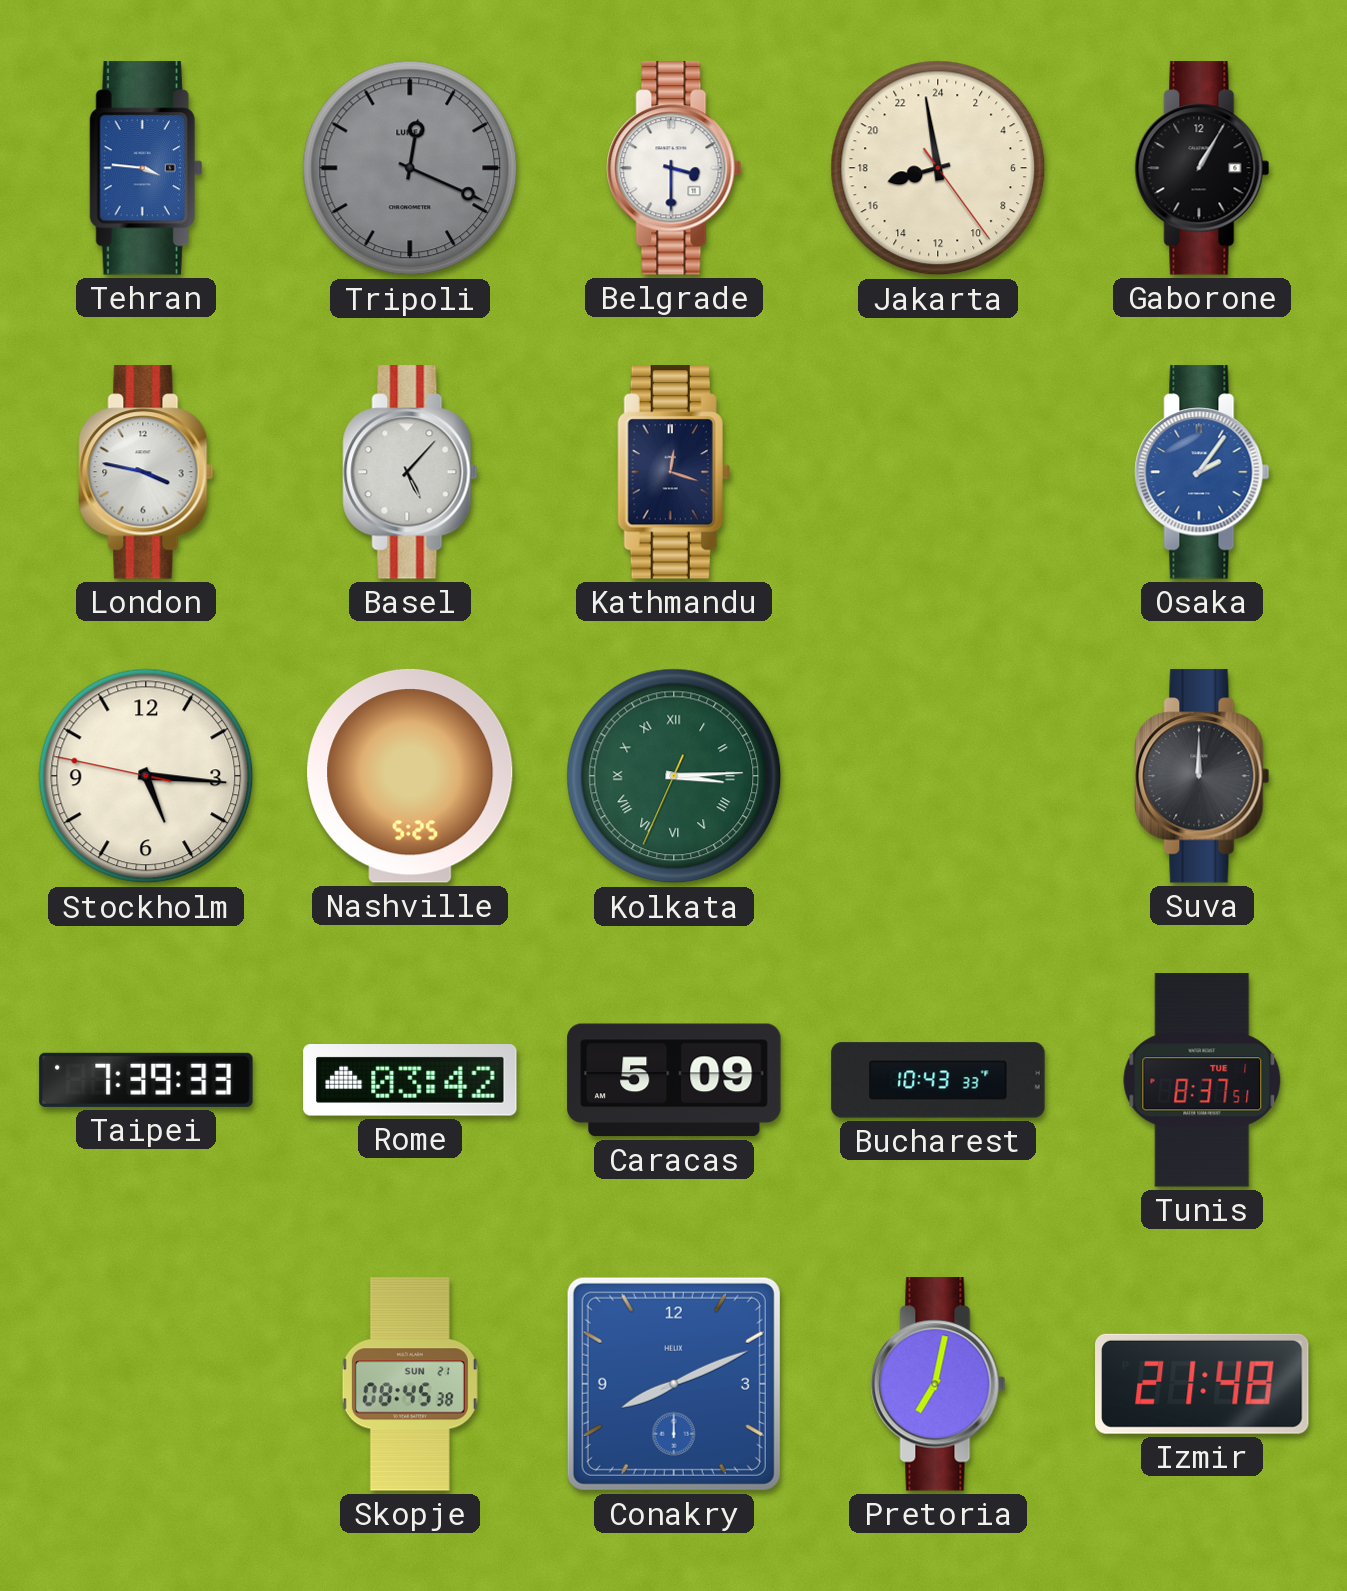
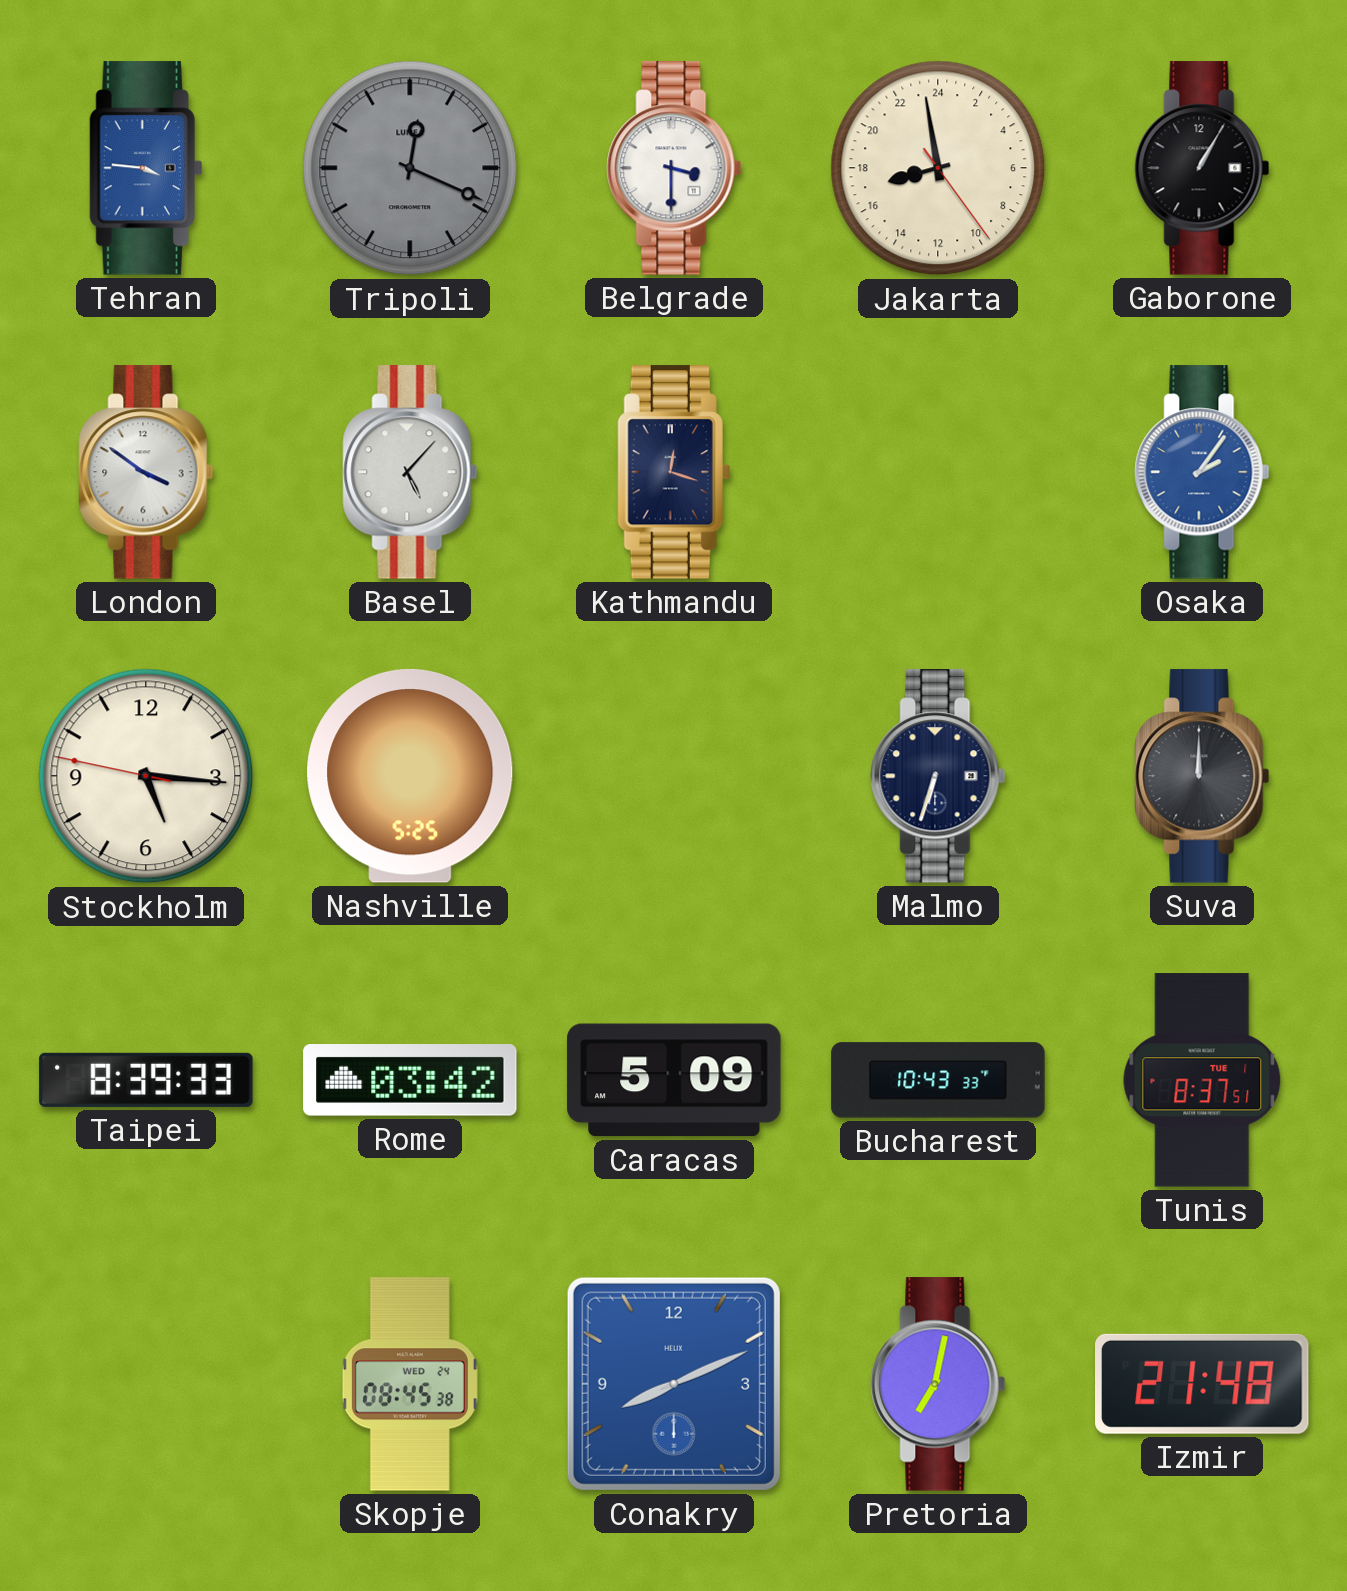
London: 3:47 -> 3:51
Kolkata: 3:14 -> none
Malmo: none -> 6:33
Taipei: 7:39 -> 8:39
Skopje date: SUN 21 -> WED 24
